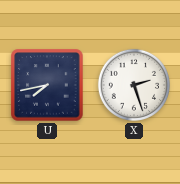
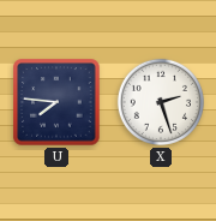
U: 7:43 -> 7:46
